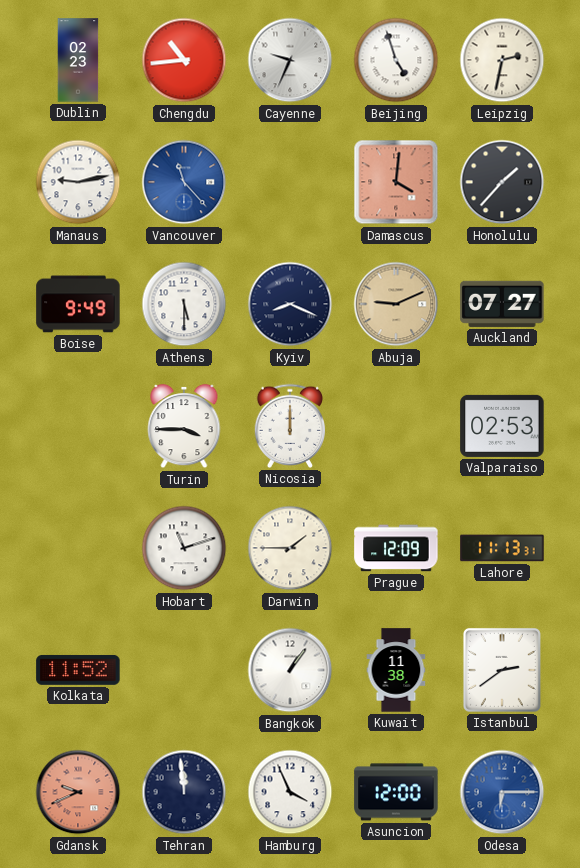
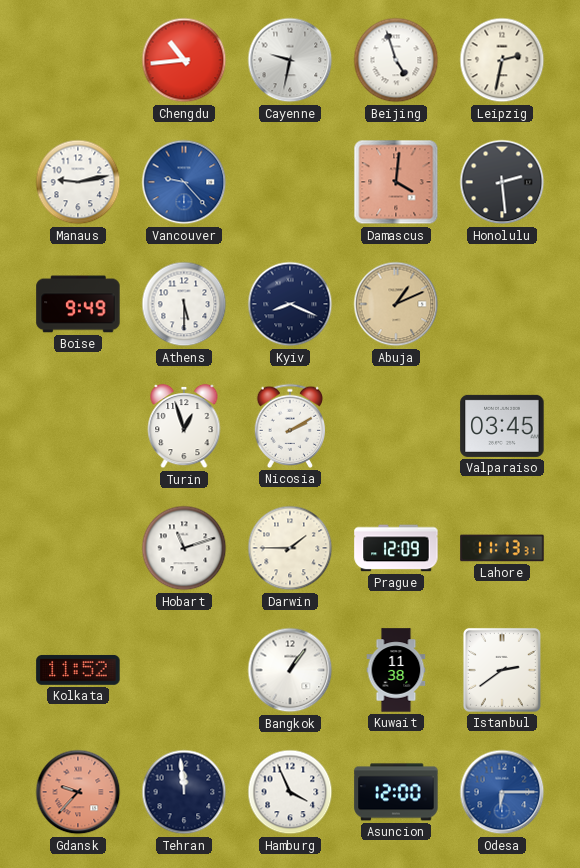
Dublin: 02:23 -> none
Cayenne: 9:34 -> 9:32
Vancouver: 11:23 -> 9:23
Honolulu: 1:37 -> 2:29
Abuja: 9:11 -> 1:11
Auckland: 07:27 -> none
Turin: 3:45 -> 12:57
Nicosia: 12:00 -> 2:10
Valparaiso: 02:53 -> 03:45
Gdansk: 9:41 -> 9:37
